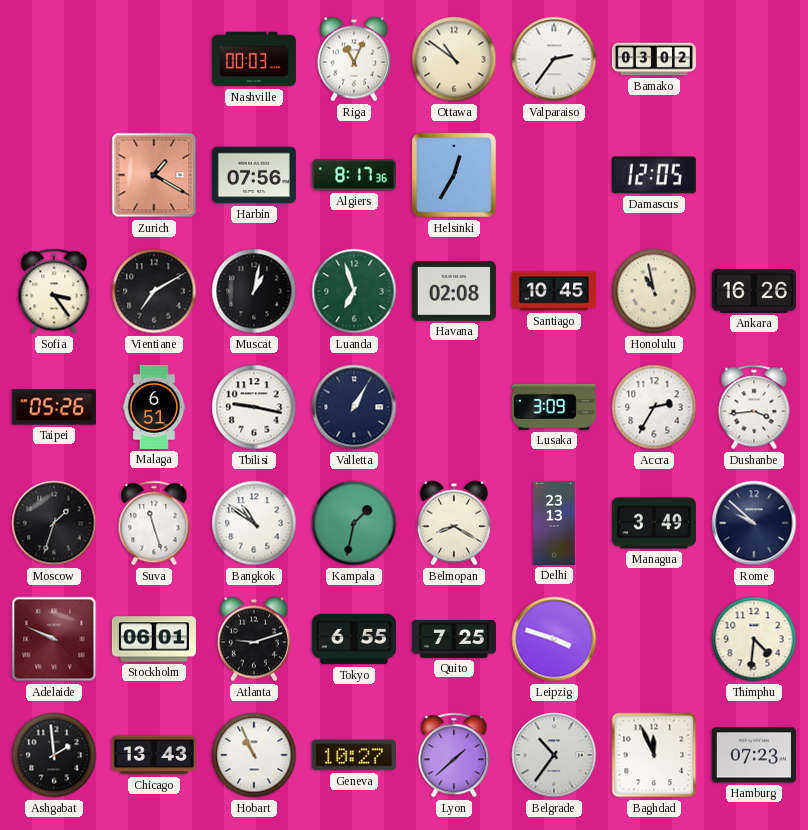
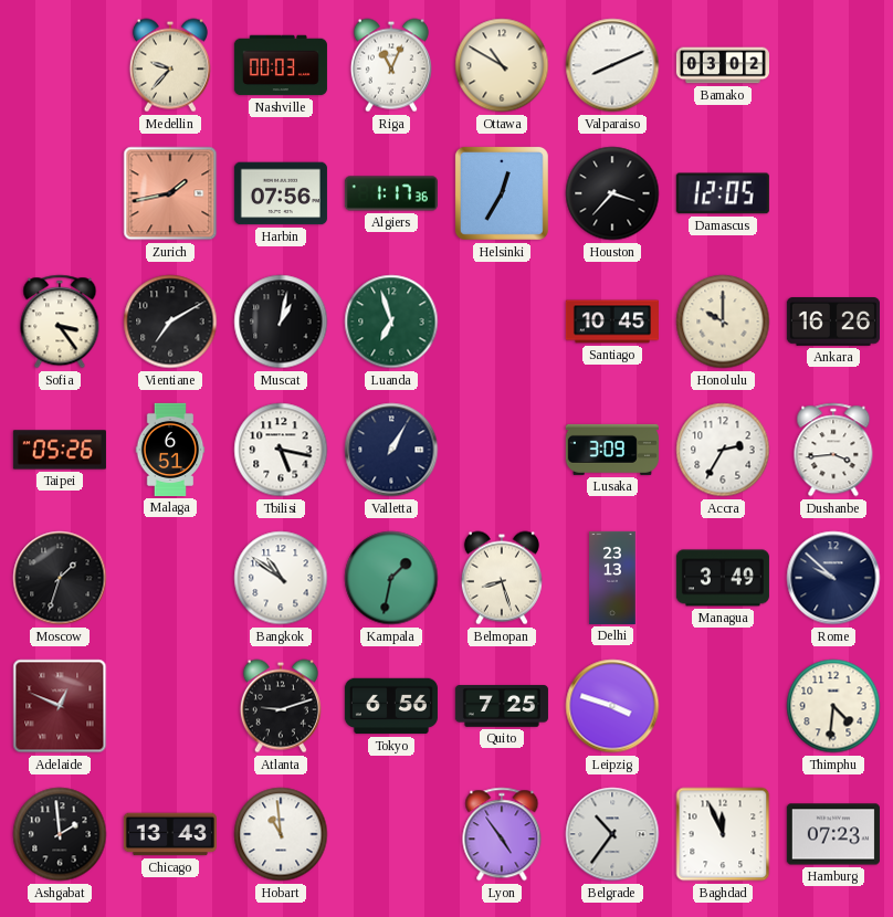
Medellin: none -> 9:37
Ottawa: 10:51 -> 10:50
Valparaiso: 2:36 -> 8:11
Zurich: 1:20 -> 1:43
Algiers: 8:17 -> 1:17
Houston: none -> 3:37
Havana: 02:08 -> none
Honolulu: 10:58 -> 10:00
Tbilisi: 9:17 -> 5:17
Suva: 11:27 -> none
Belmopan: 8:20 -> 8:27
Adelaide: 9:49 -> 12:49
Stockholm: 06:01 -> none
Tokyo: 6:55 -> 6:56
Hobart: 10:56 -> 10:59
Geneva: 10:27 -> none
Lyon: 1:38 -> 4:54
